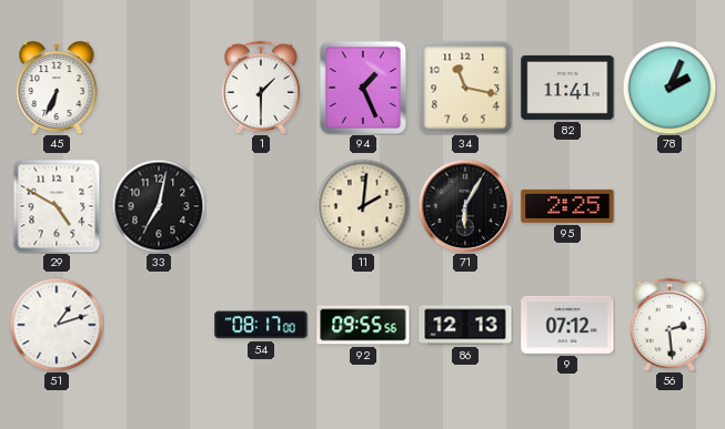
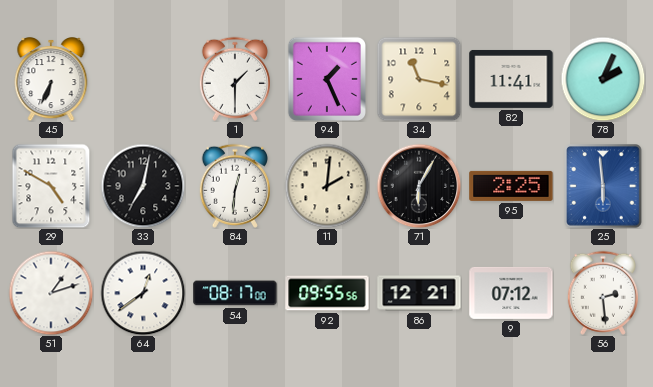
84: none -> 12:31
25: none -> 5:59
64: none -> 12:39
86: 12:13 -> 12:21
